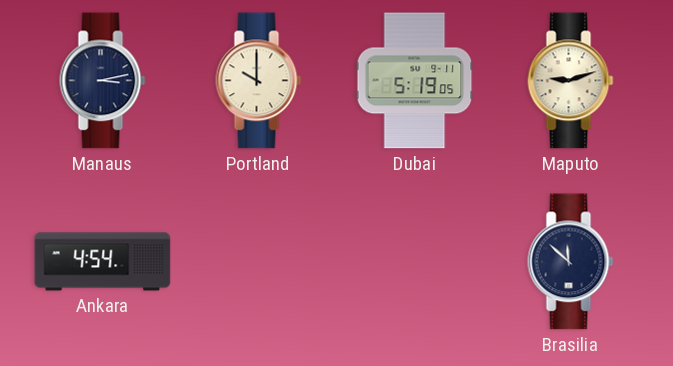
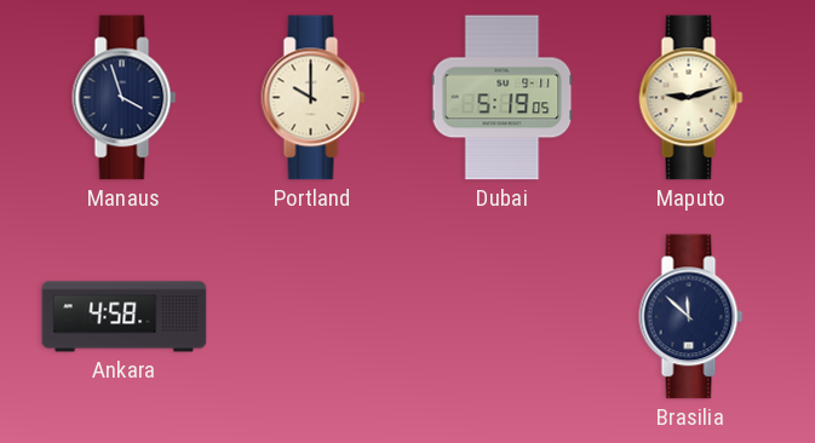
Manaus: 3:13 -> 3:57
Ankara: 4:54 -> 4:58
